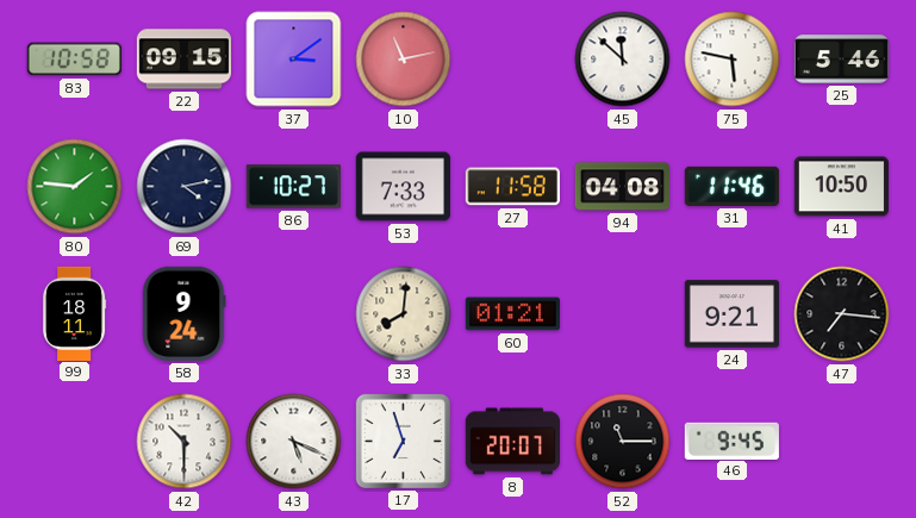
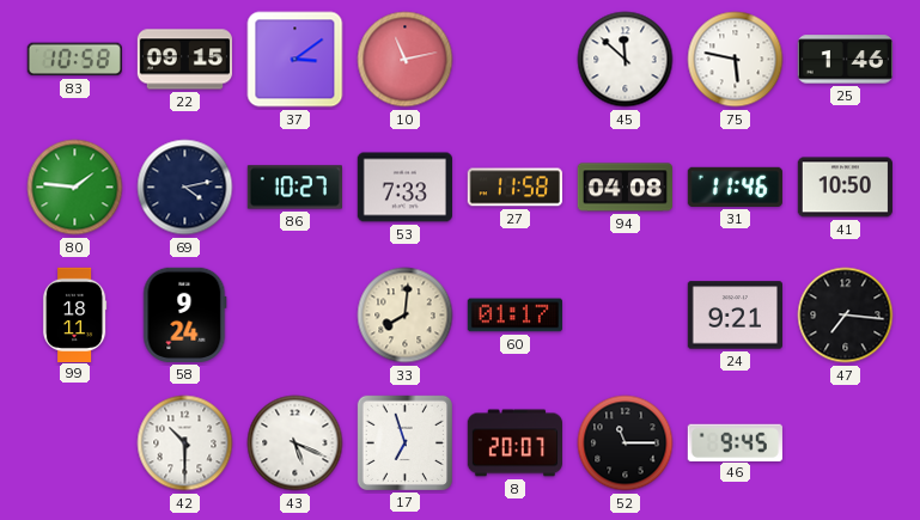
25: 5:46 -> 1:46
60: 01:21 -> 01:17
